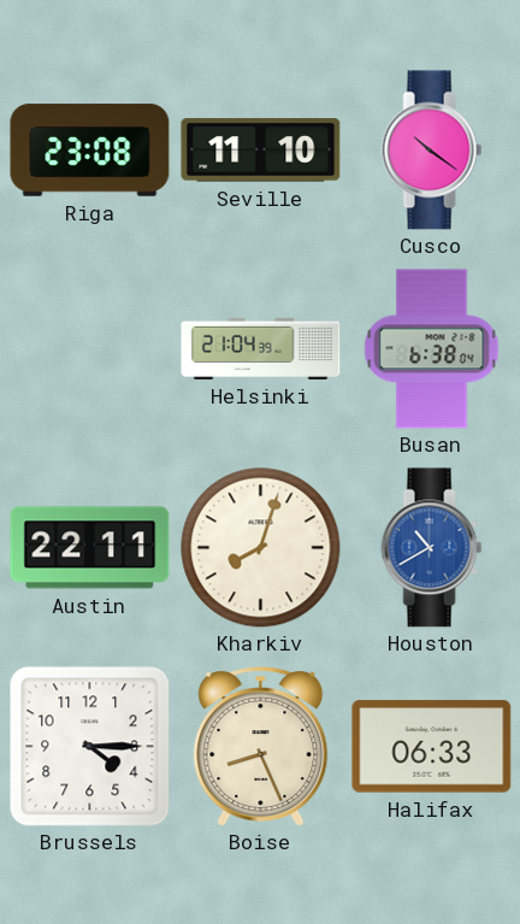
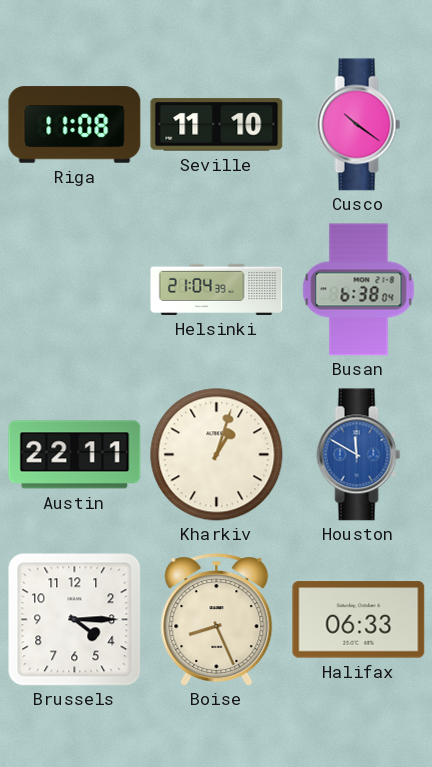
Riga: 23:08 -> 11:08
Kharkiv: 8:03 -> 1:03
Houston: 10:40 -> 11:50
